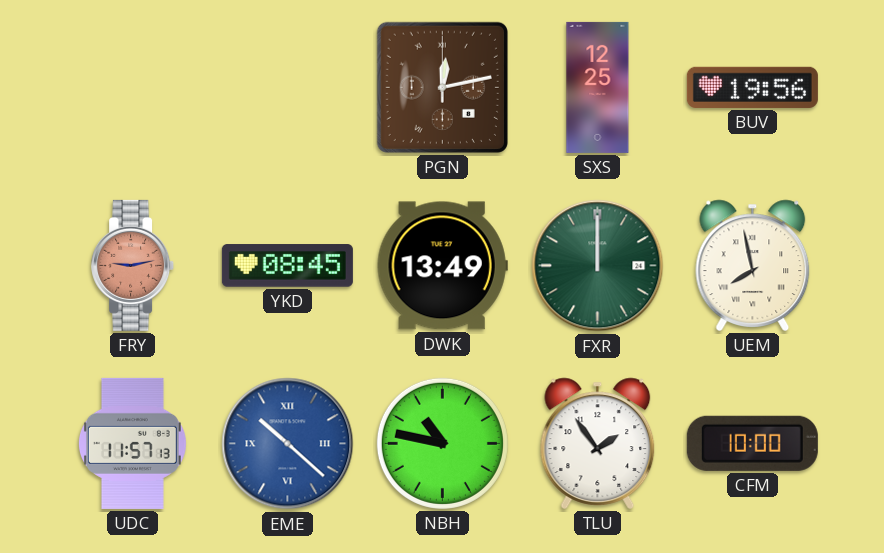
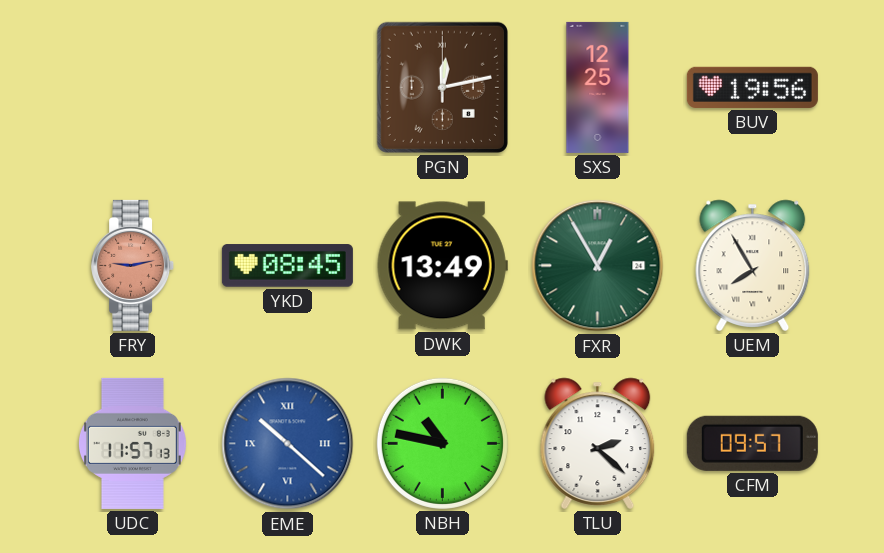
FXR: 12:00 -> 12:55
UEM: 7:58 -> 7:55
TLU: 1:54 -> 2:22
CFM: 10:00 -> 09:57
